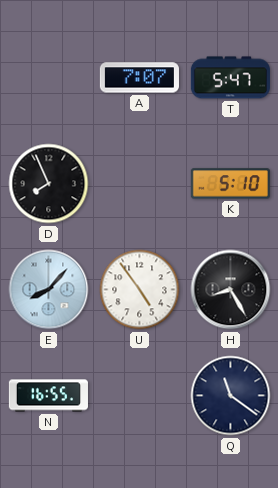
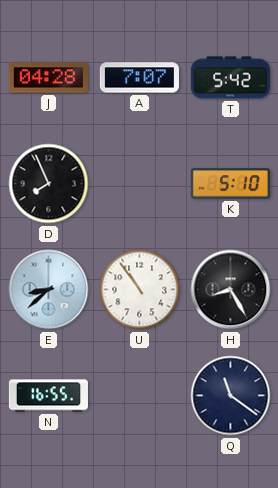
J: none -> 04:28
T: 5:47 -> 5:42
E: 8:07 -> 8:38
U: 4:54 -> 10:54
